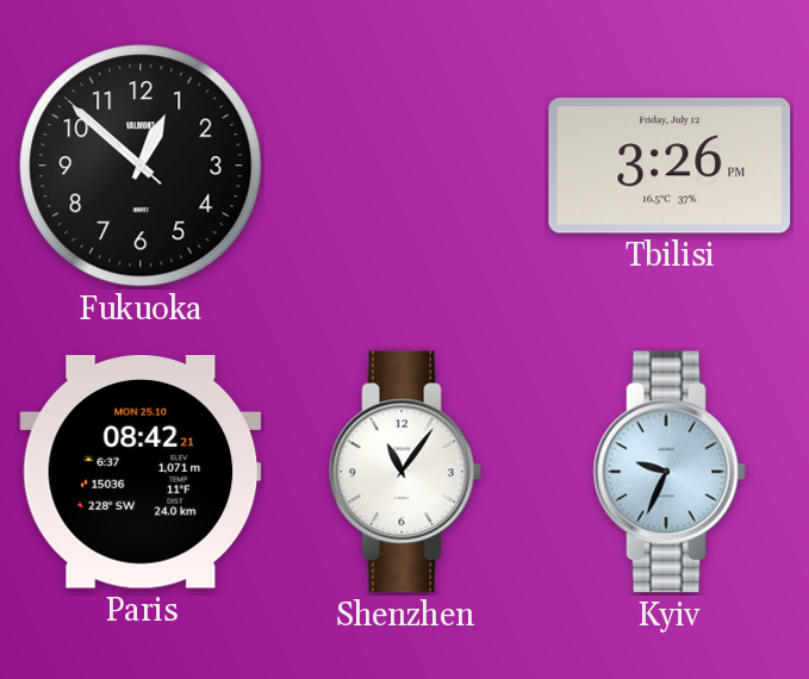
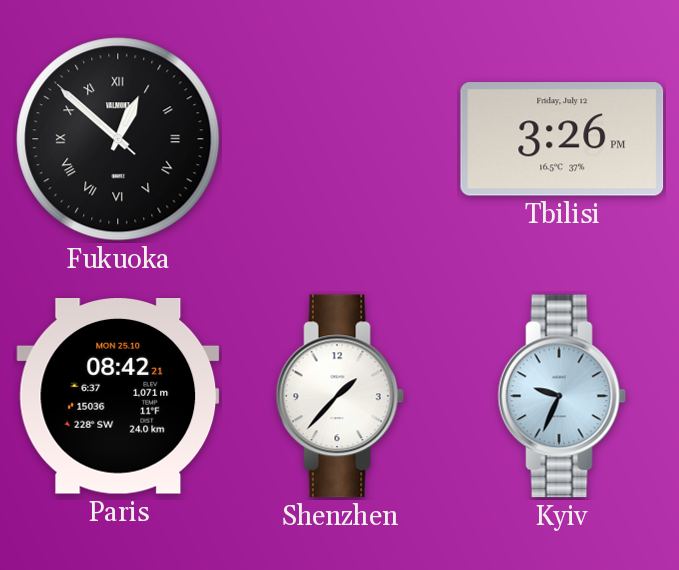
Fukuoka numerals: Arabic -> Roman
Shenzhen: 11:06 -> 1:37
